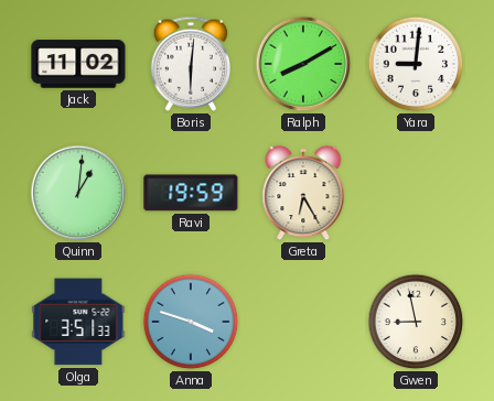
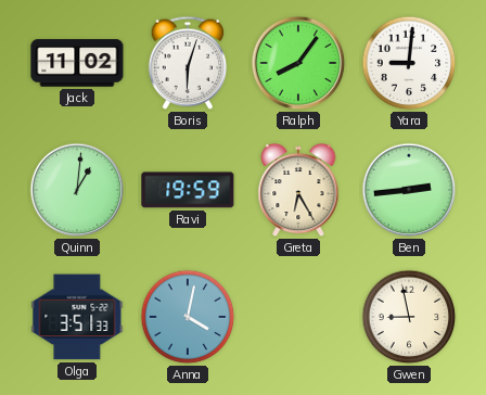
Boris: 6:01 -> 6:03
Ralph: 8:10 -> 8:06
Ben: none -> 2:44
Anna: 3:48 -> 4:02
